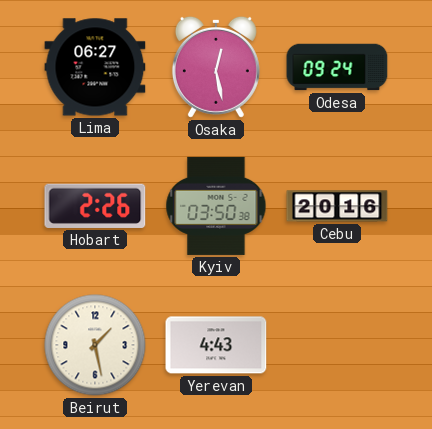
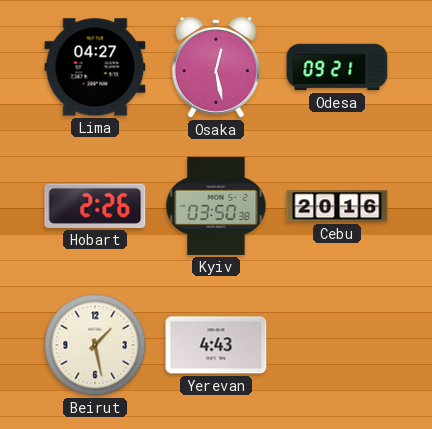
Lima: 06:27 -> 04:27
Odesa: 09:24 -> 09:21
